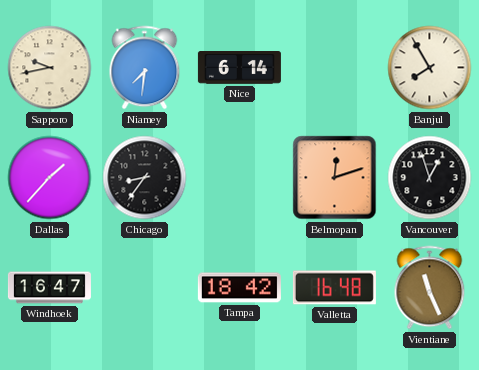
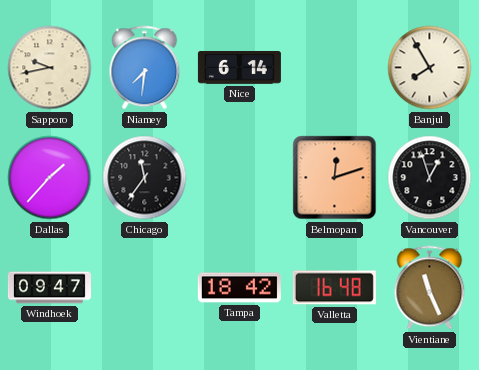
Chicago: 8:36 -> 11:36
Windhoek: 16:47 -> 09:47
